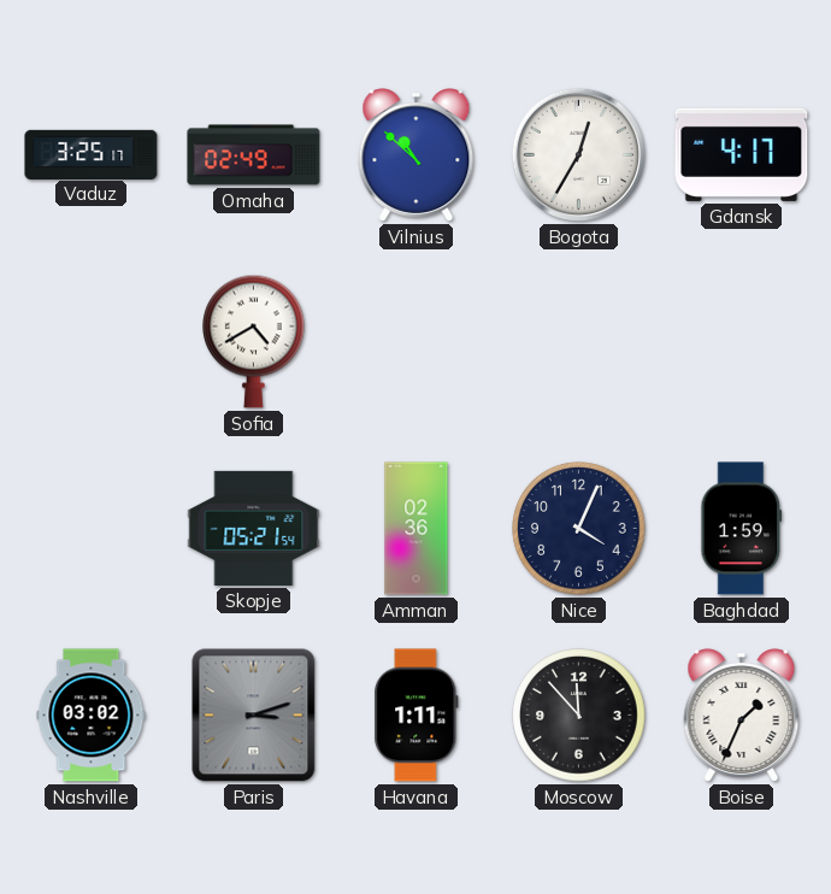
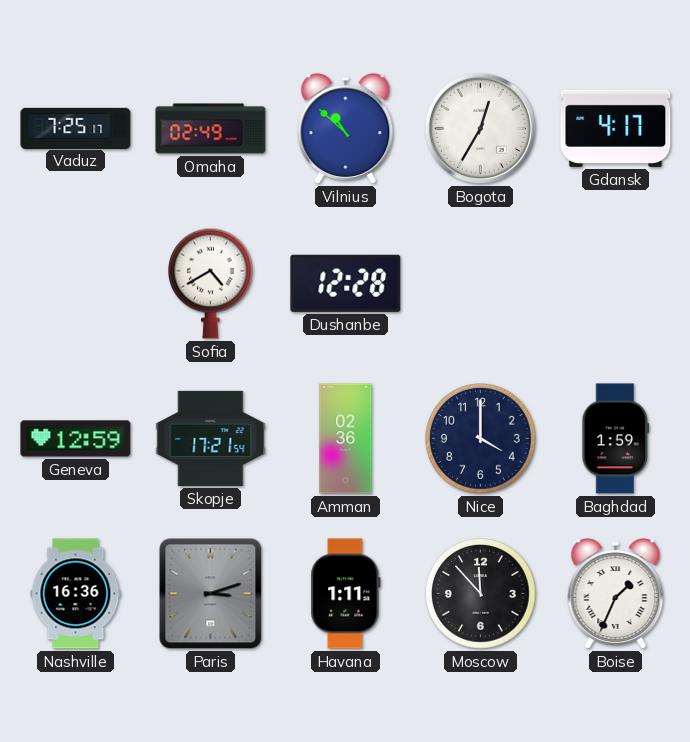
Vaduz: 3:25 -> 7:25
Dushanbe: none -> 12:28
Geneva: none -> 12:59
Skopje: 05:21 -> 17:21
Nice: 4:04 -> 4:00
Nashville: 03:02 -> 16:36
